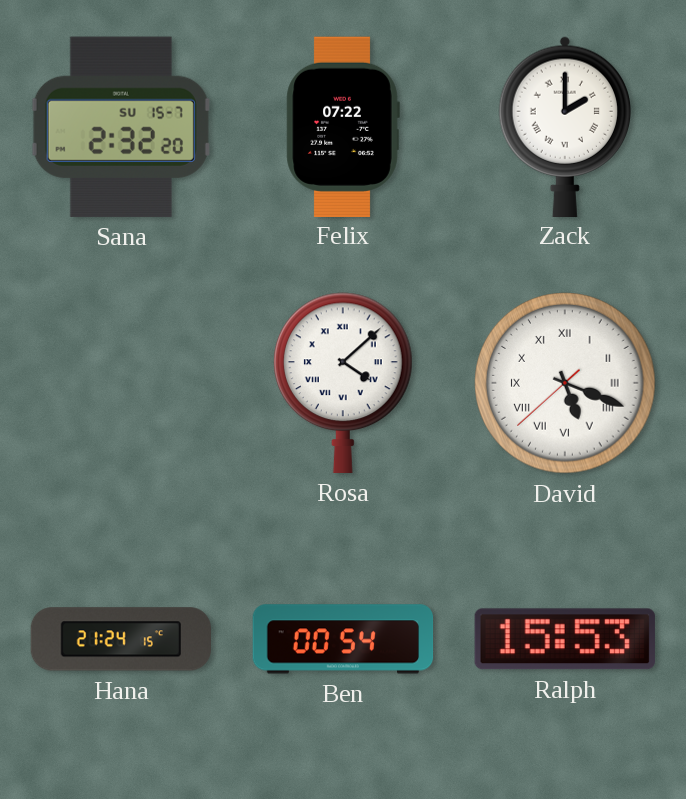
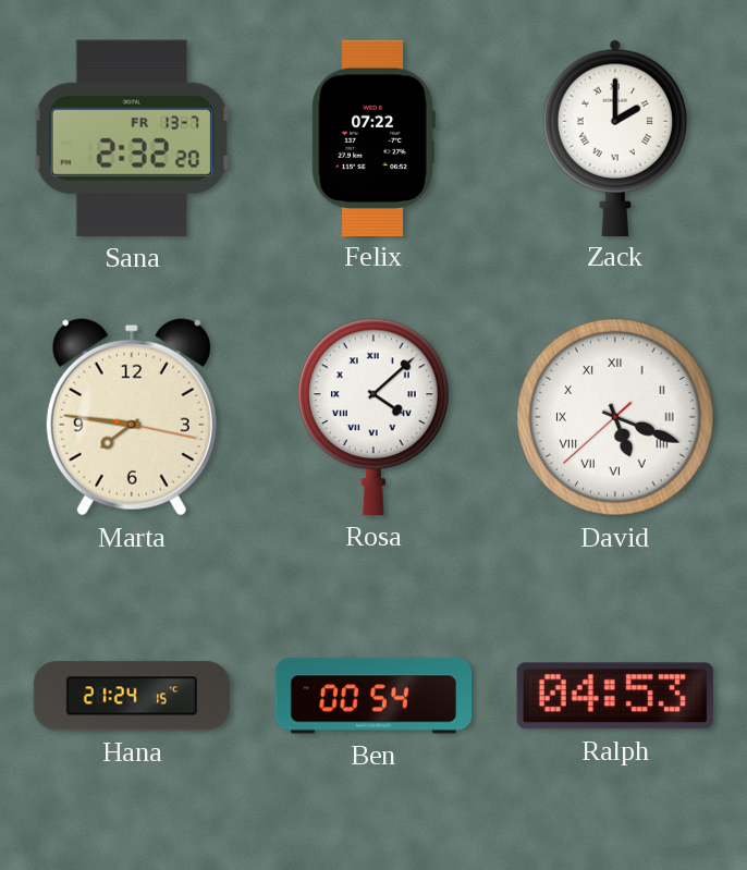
Sana date: SU 15-7 -> FR 13-7
Marta: none -> 7:46
Ralph: 15:53 -> 04:53
